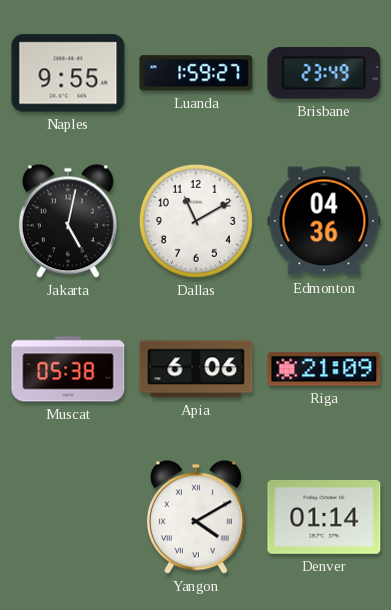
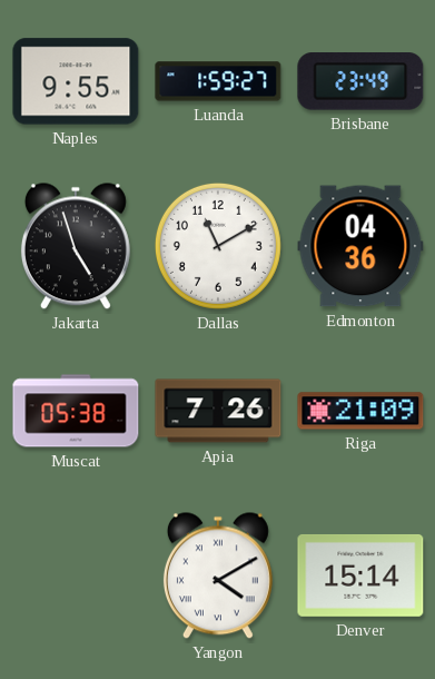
Jakarta: 5:02 -> 4:57
Apia: 6:06 -> 7:26
Denver: 01:14 -> 15:14
